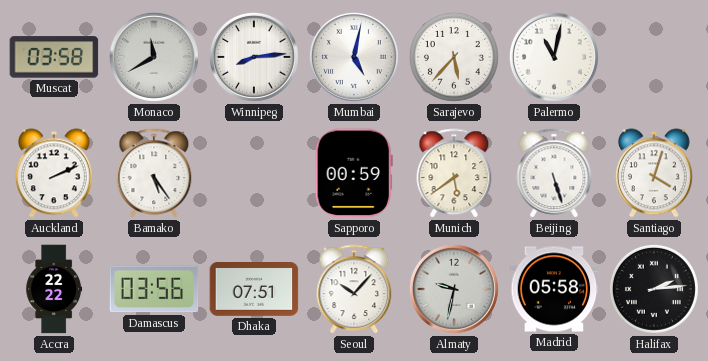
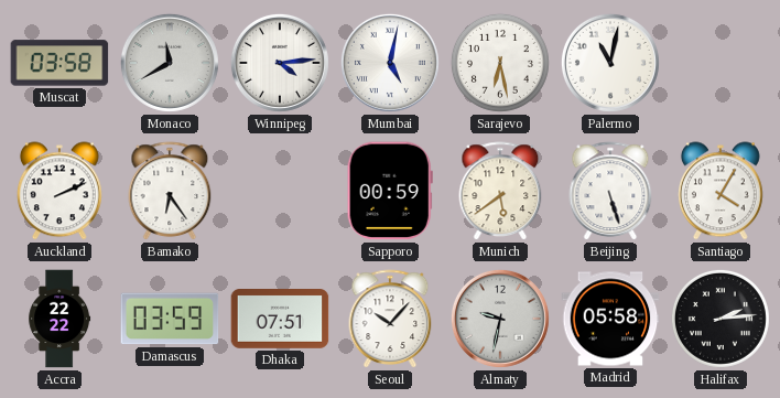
Winnipeg: 8:14 -> 4:14
Sarajevo: 5:37 -> 6:28
Bamako: 5:24 -> 6:24
Santiago: 4:03 -> 4:05
Damascus: 03:56 -> 03:59
